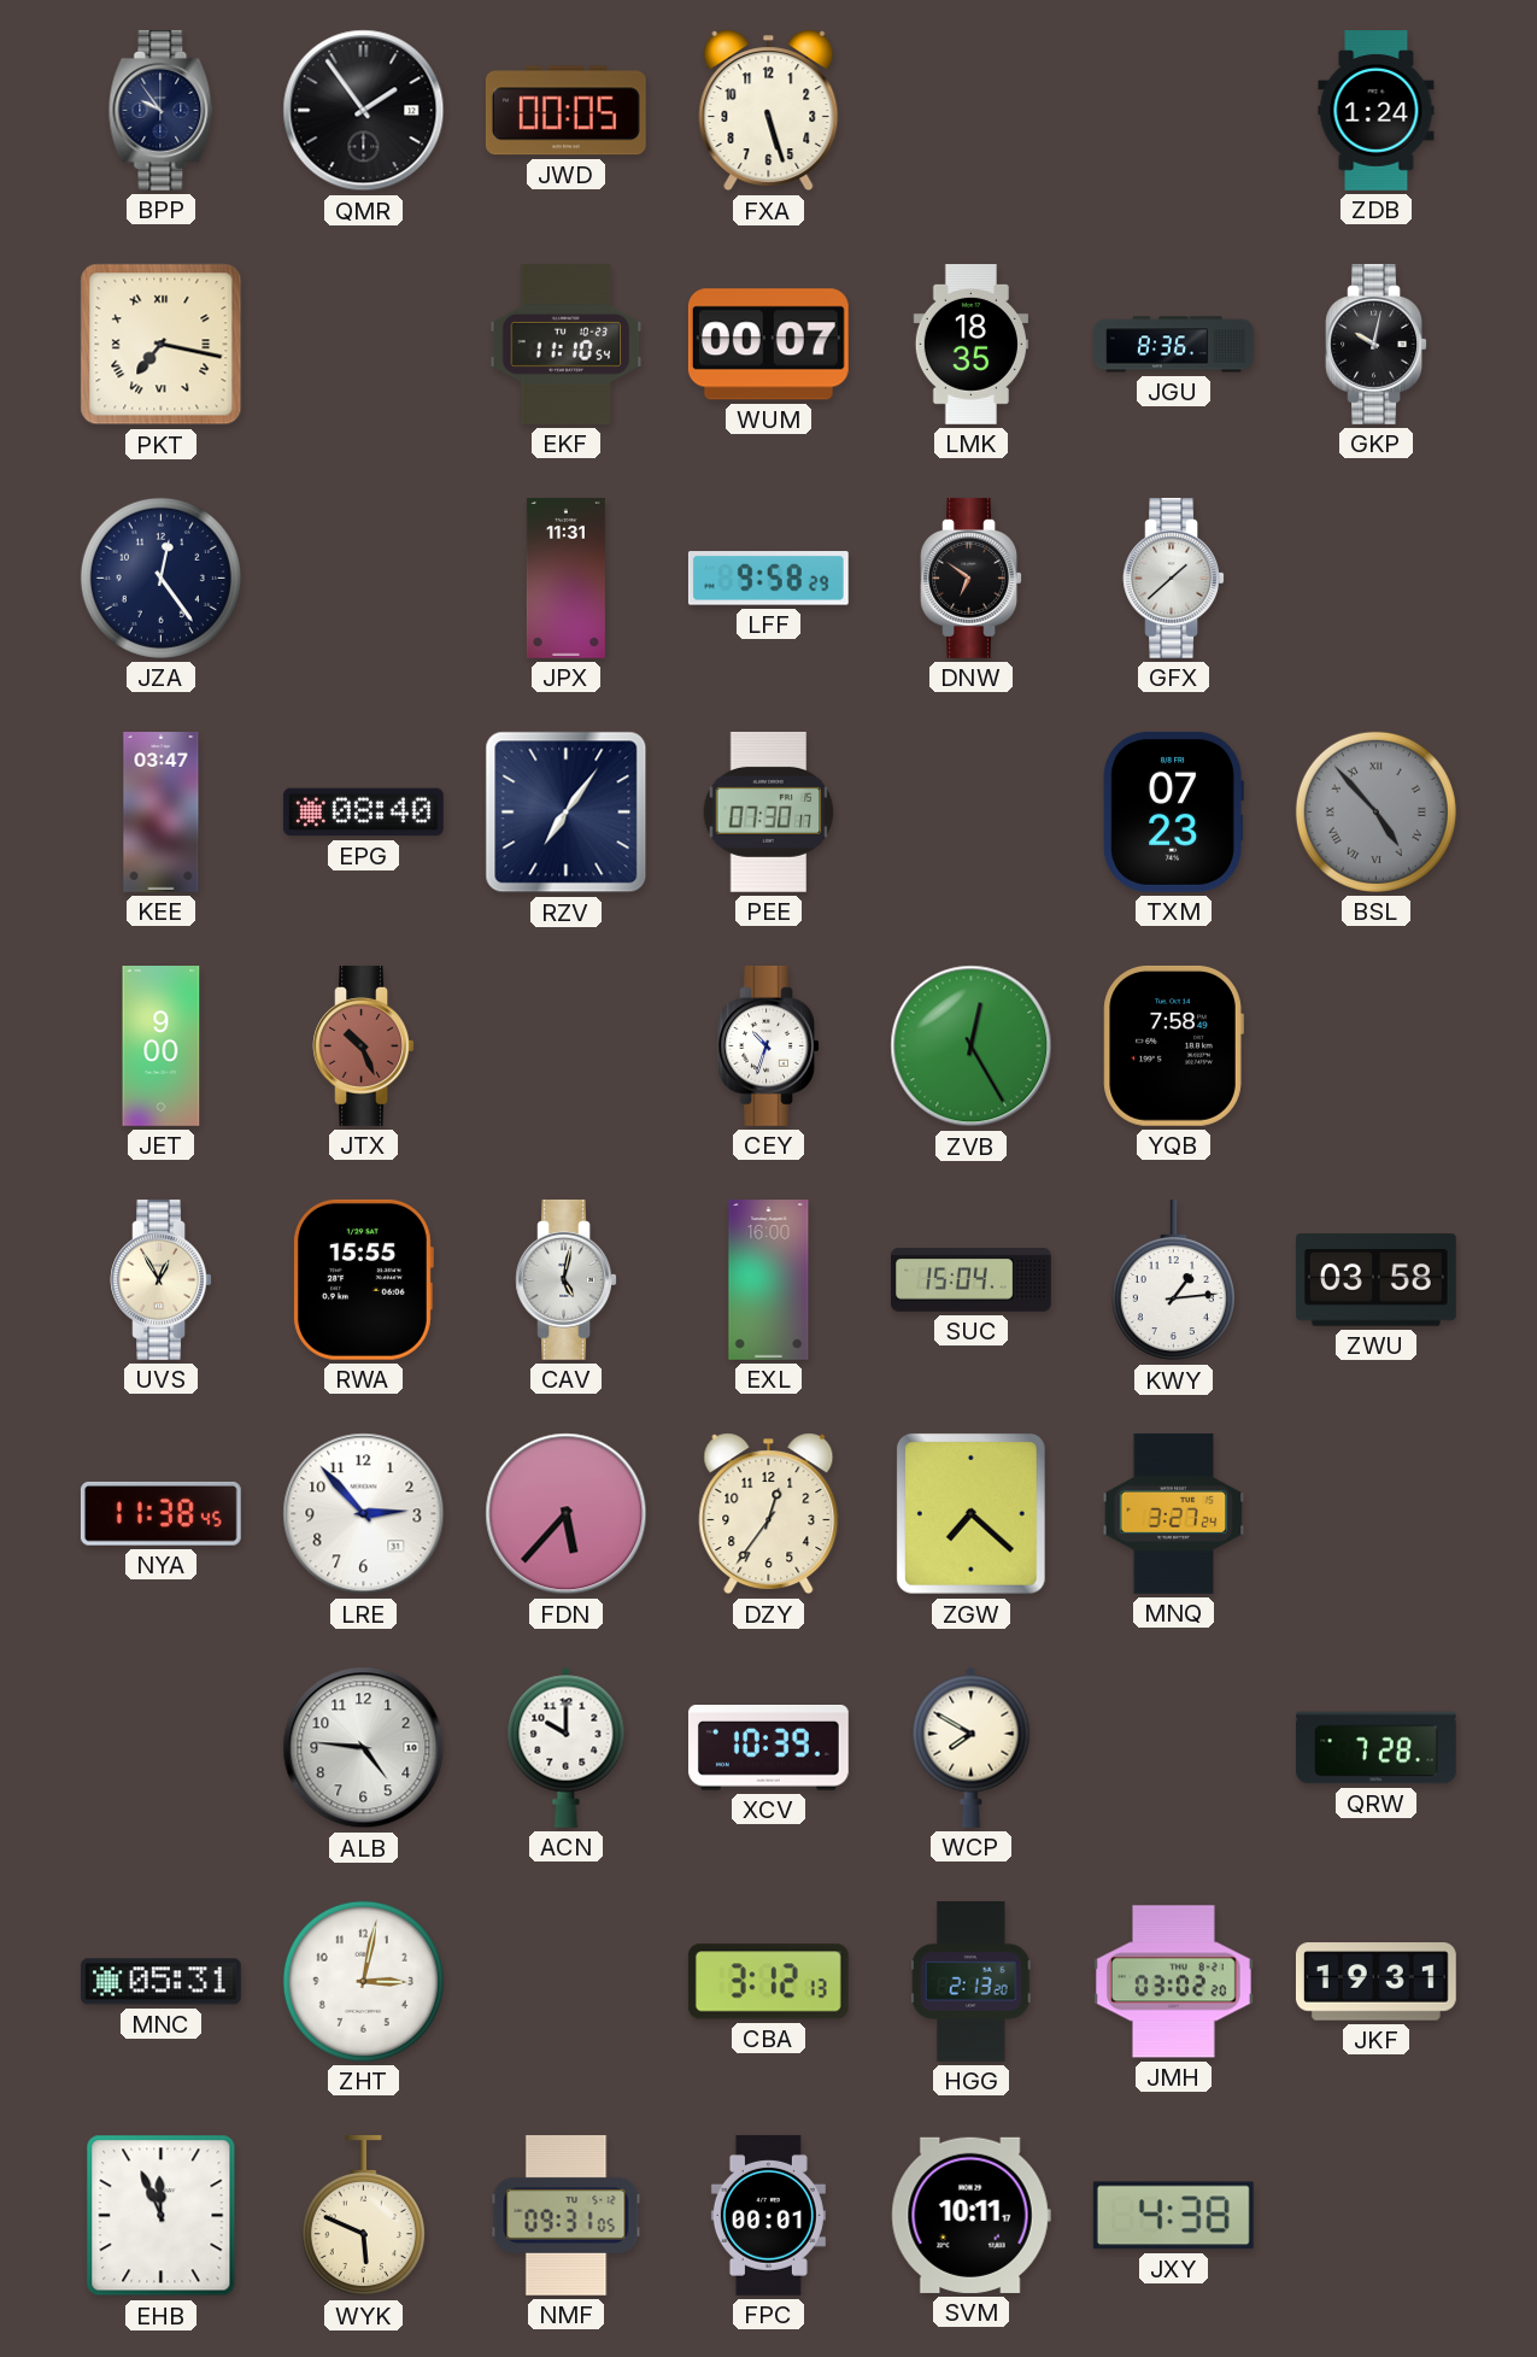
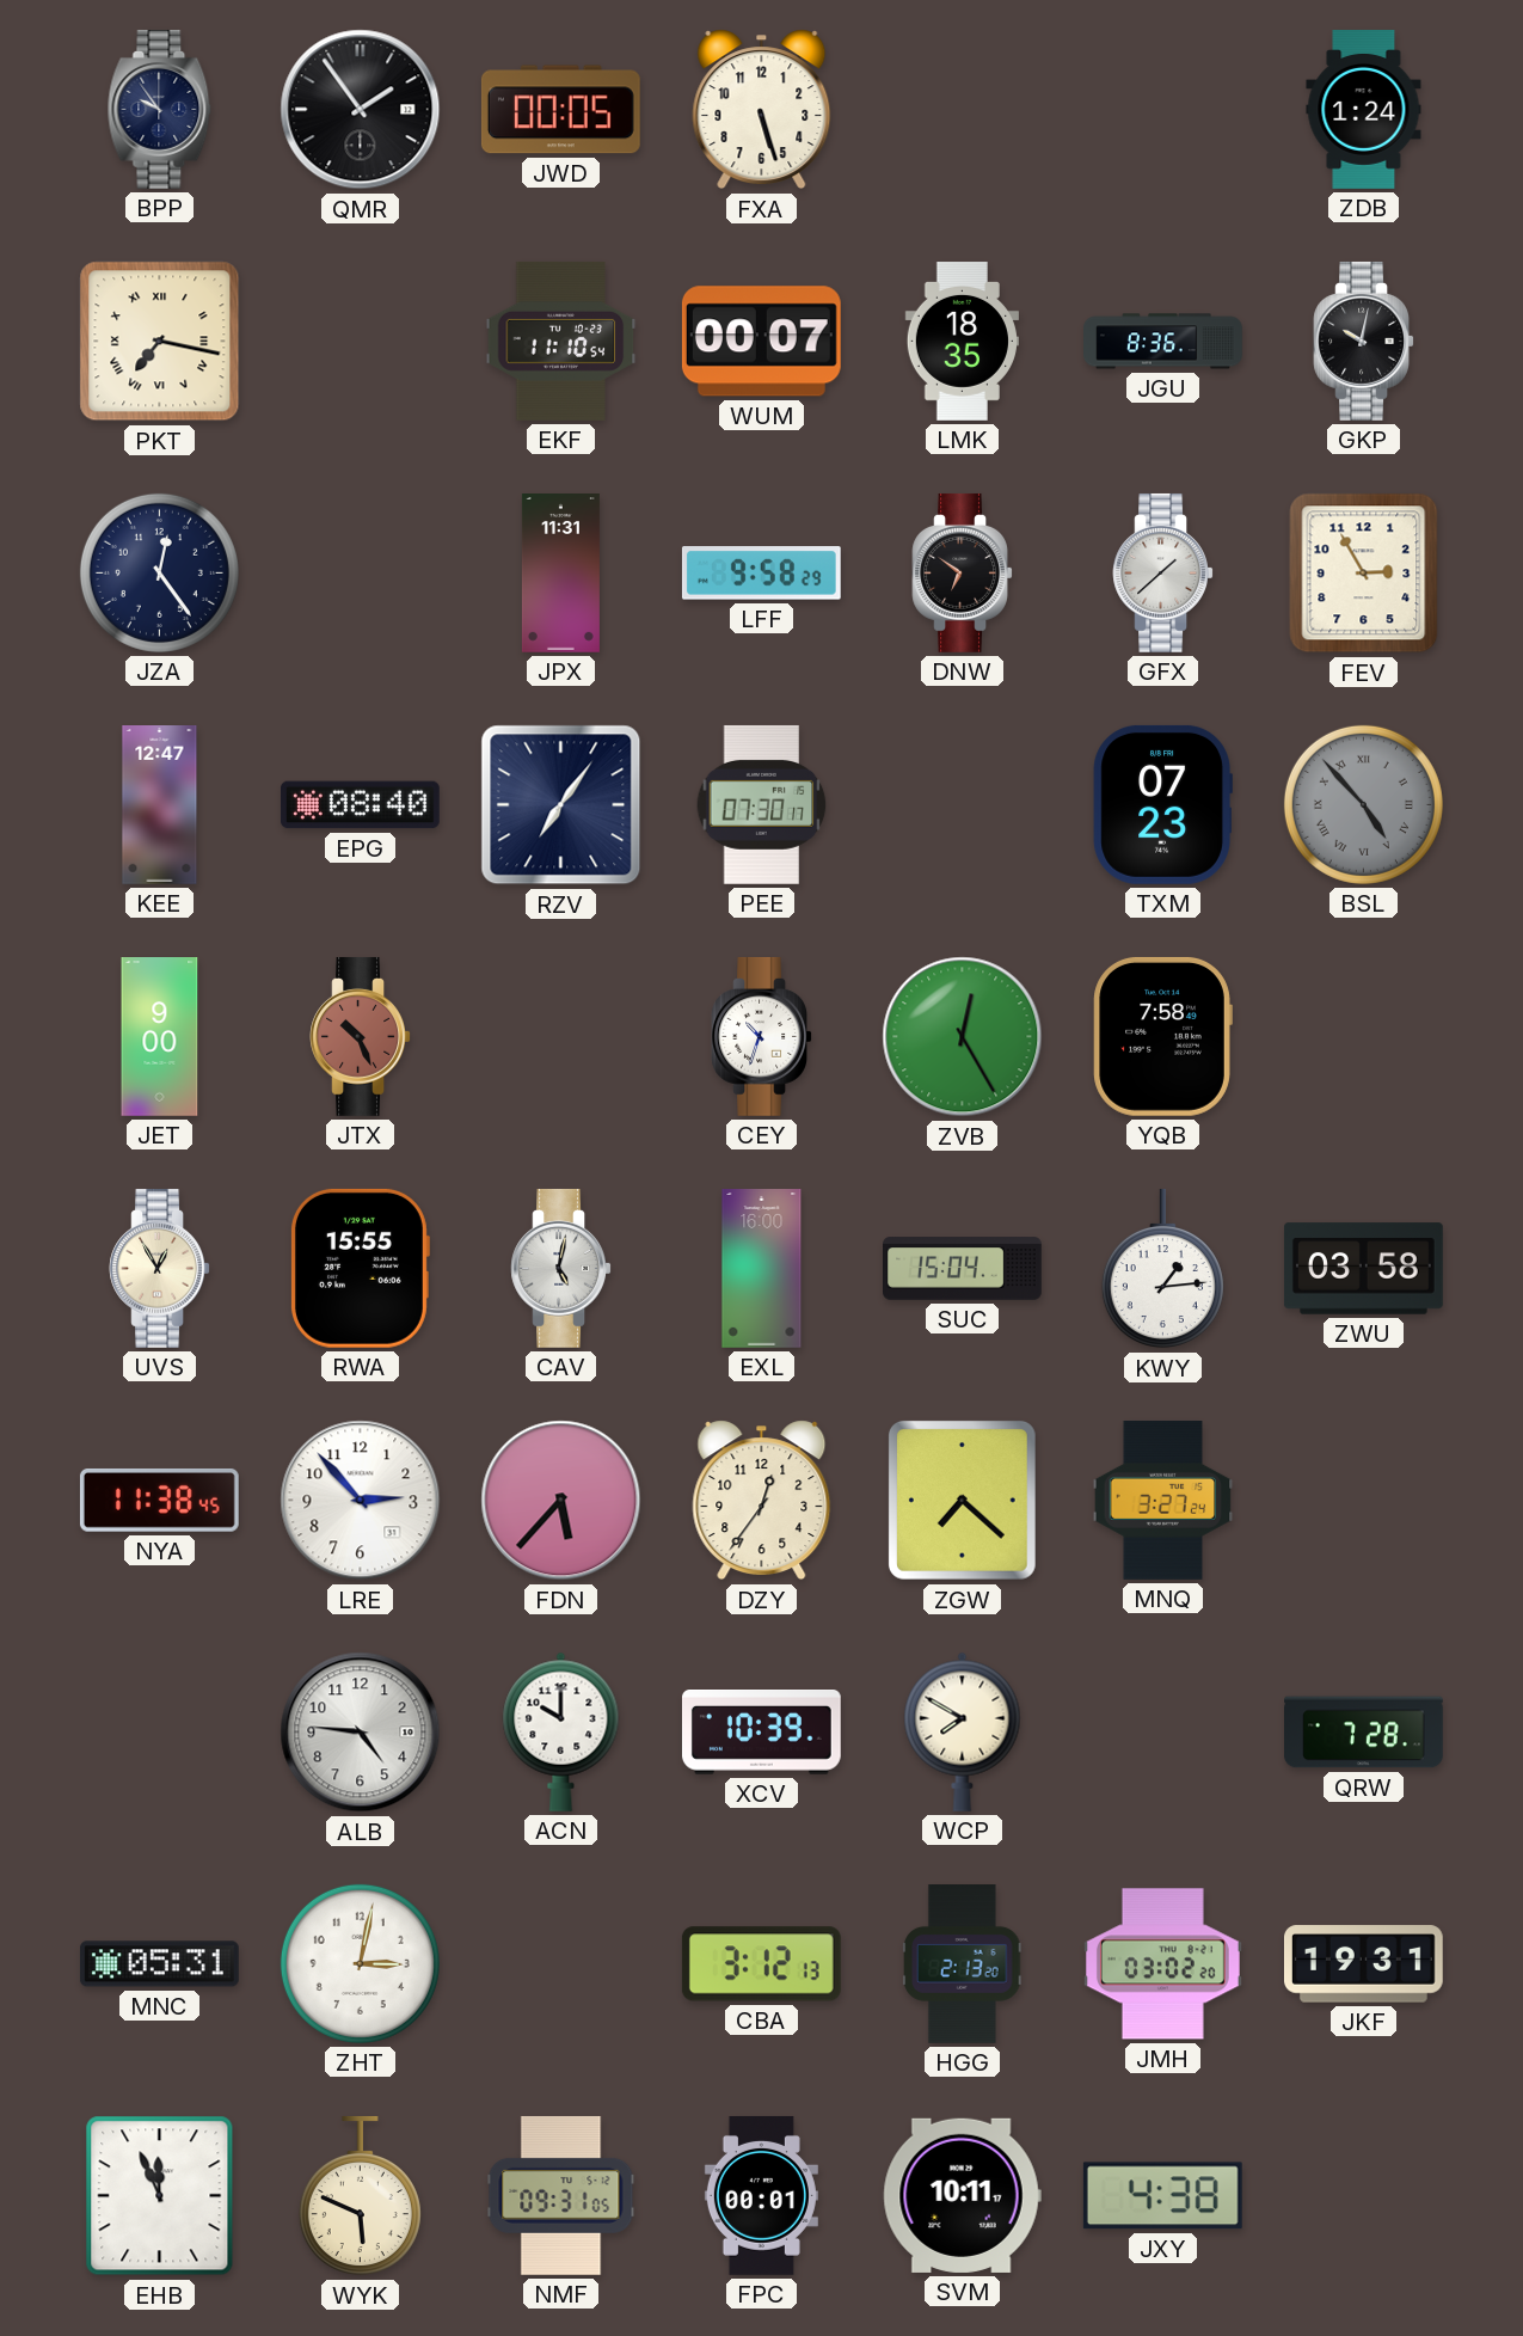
FEV: none -> 2:55
KEE: 03:47 -> 12:47
